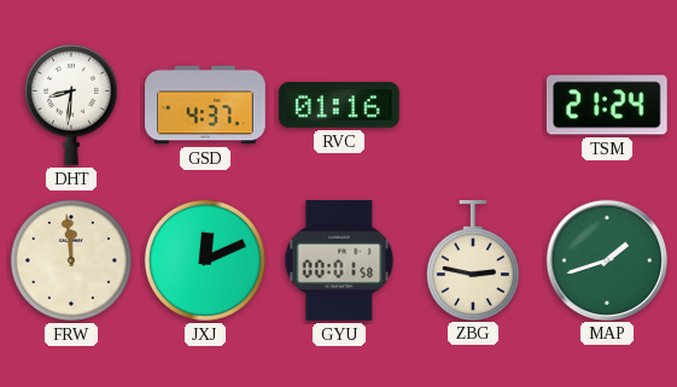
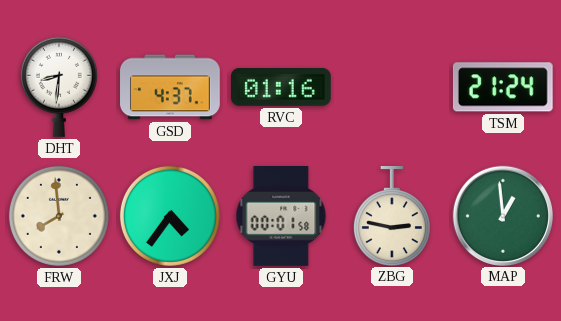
FRW: 11:59 -> 7:59
JXJ: 12:11 -> 4:36
MAP: 1:42 -> 12:59
